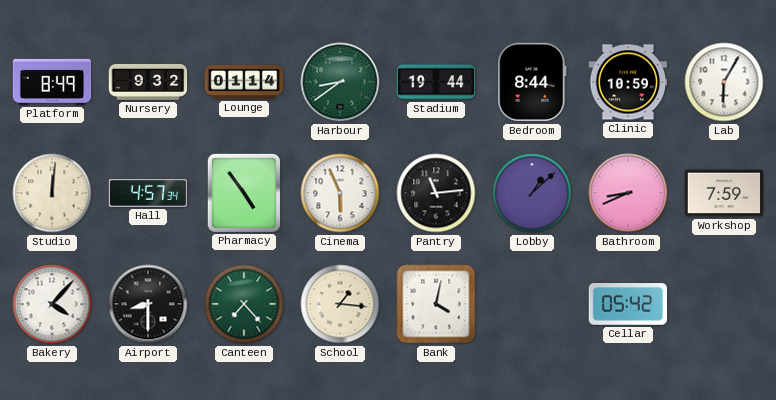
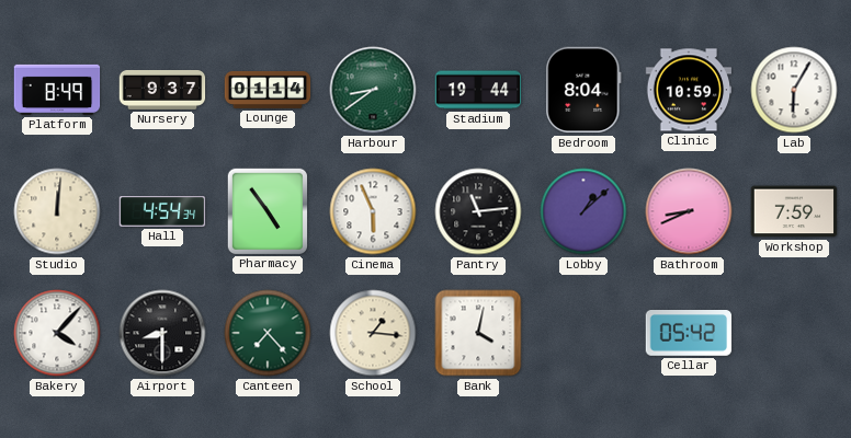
Nursery: 9:32 -> 9:37
Bedroom: 8:44 -> 8:04
Hall: 4:57 -> 4:54
